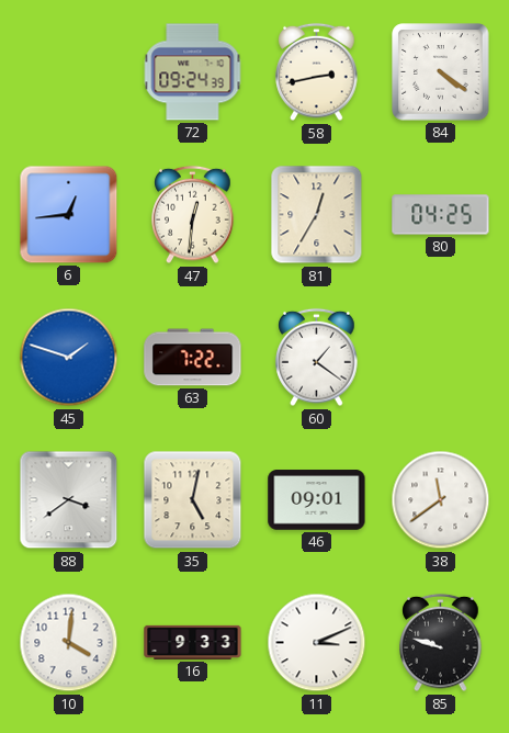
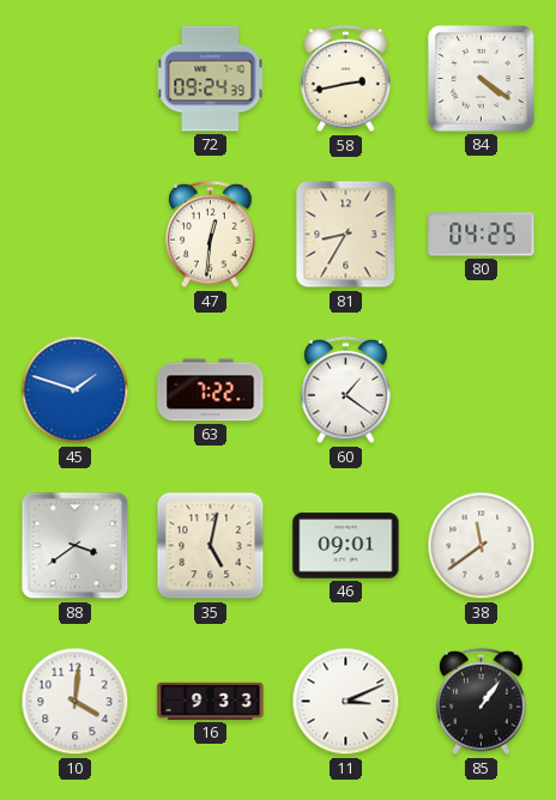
6: 12:44 -> none
81: 12:35 -> 8:35
85: 9:48 -> 1:06
